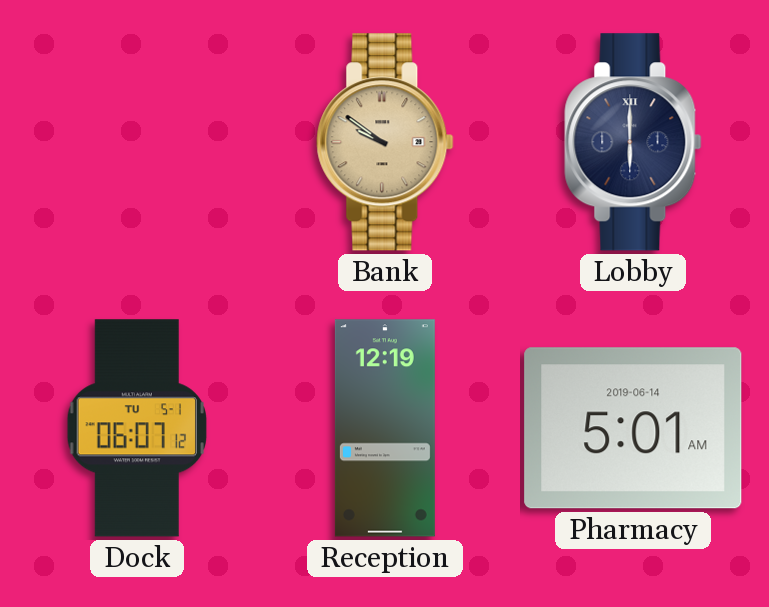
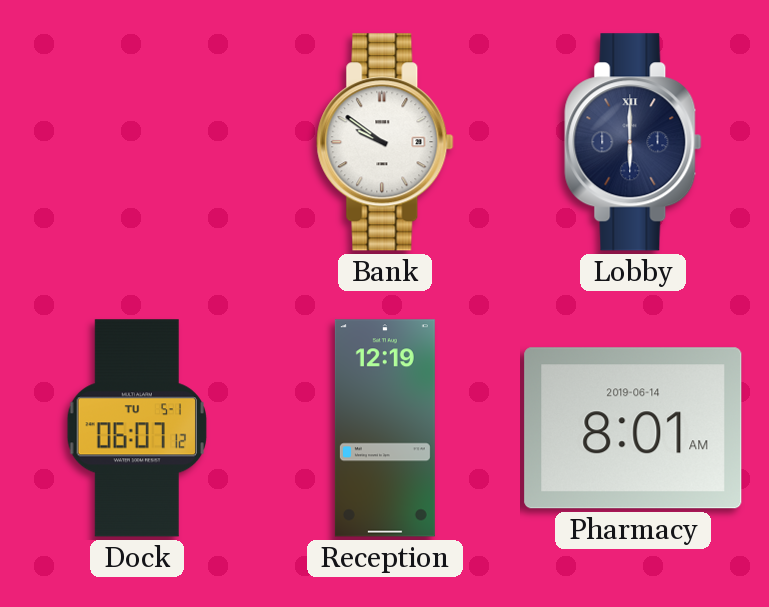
Bank dial: champagne -> white
Pharmacy: 5:01 -> 8:01
